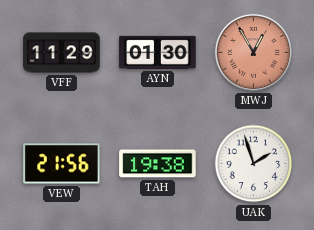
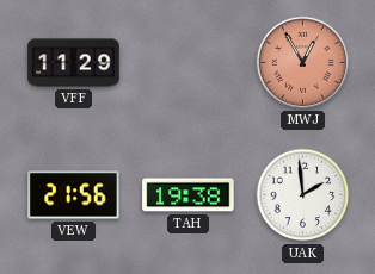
AYN: 01:30 -> none
UAK: 1:57 -> 1:59
